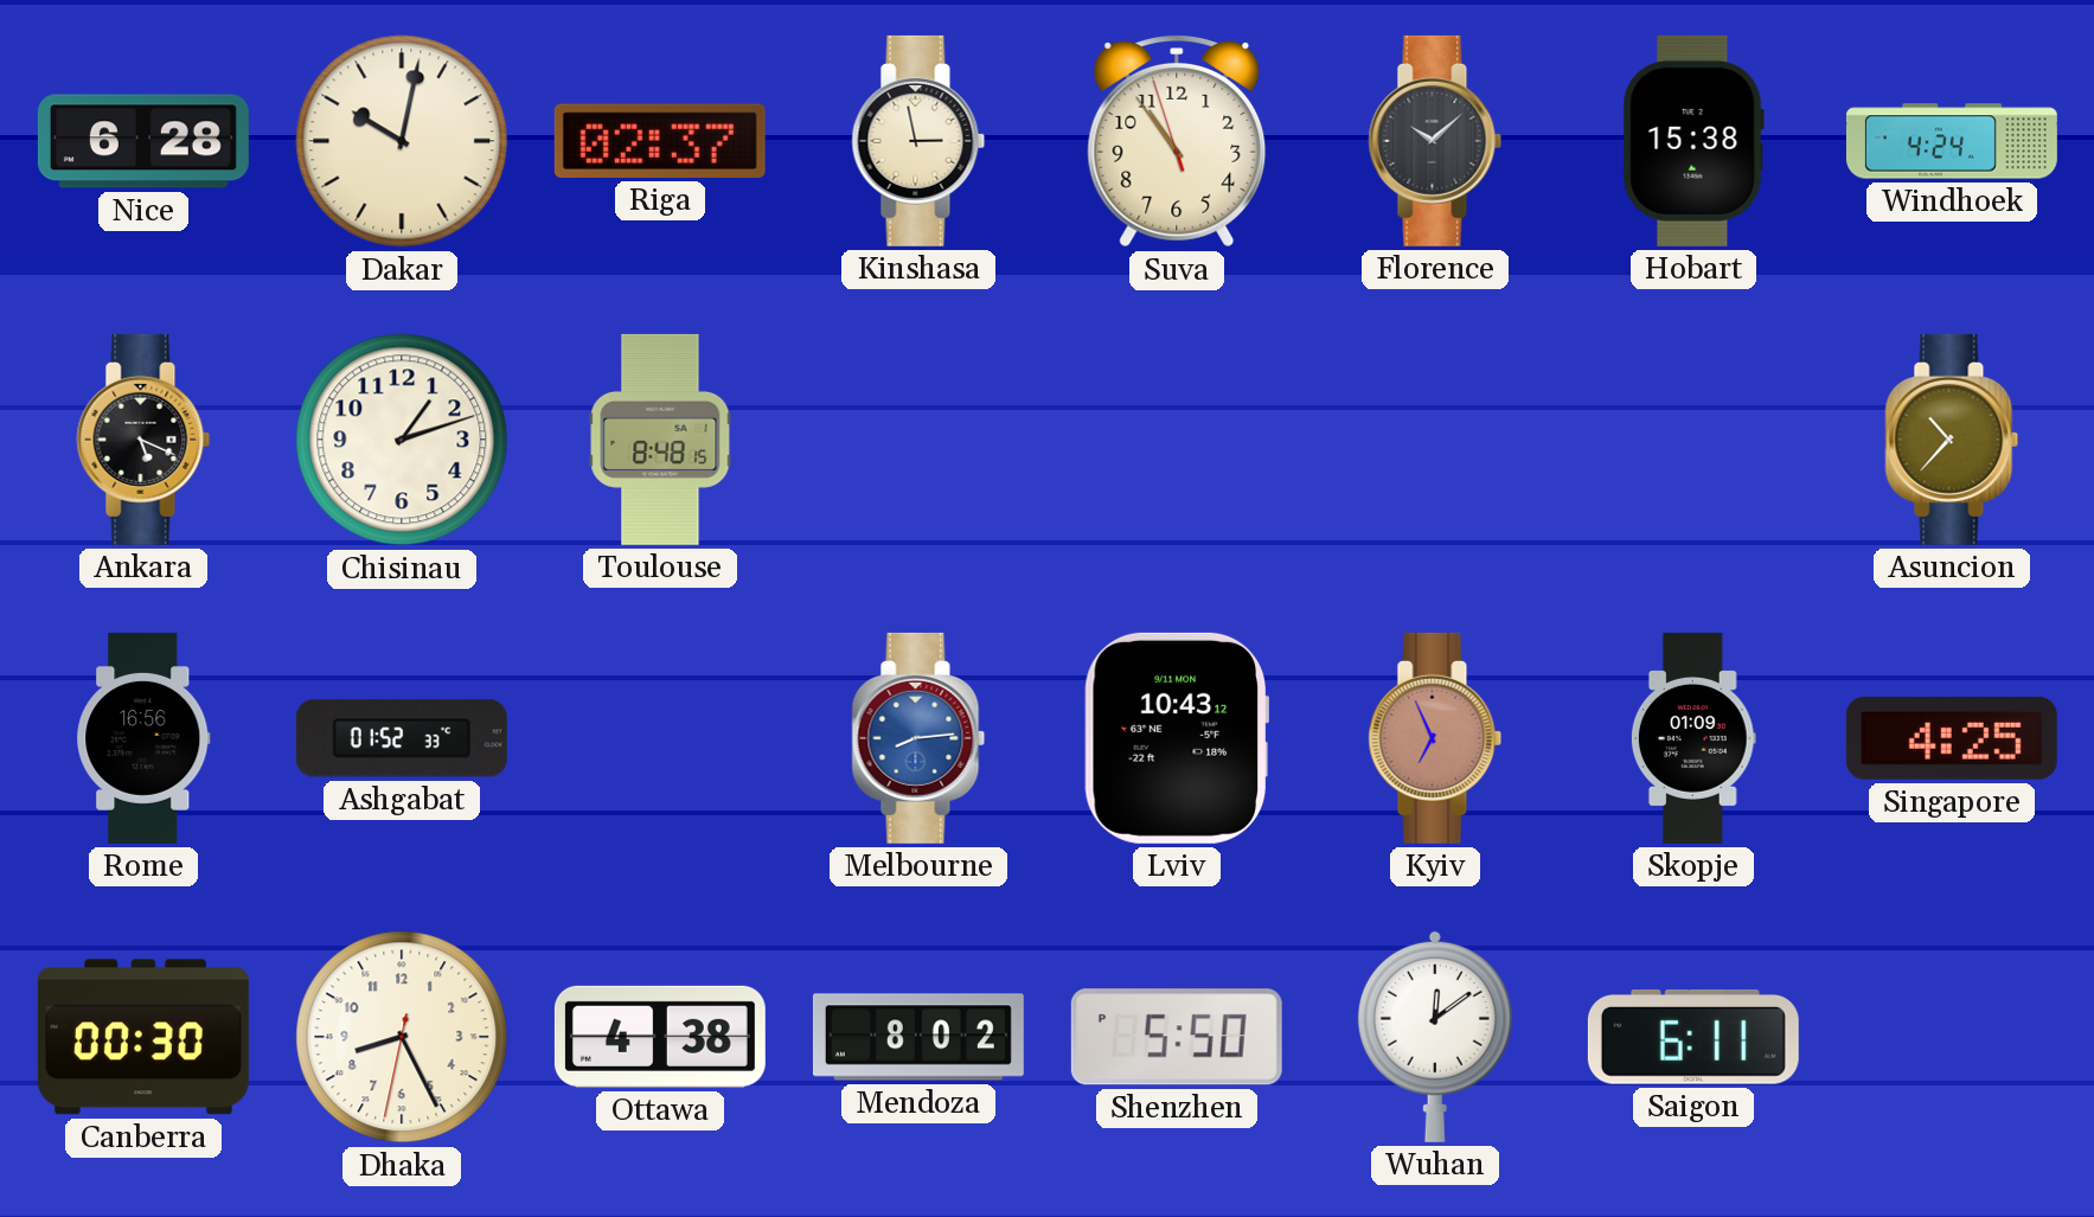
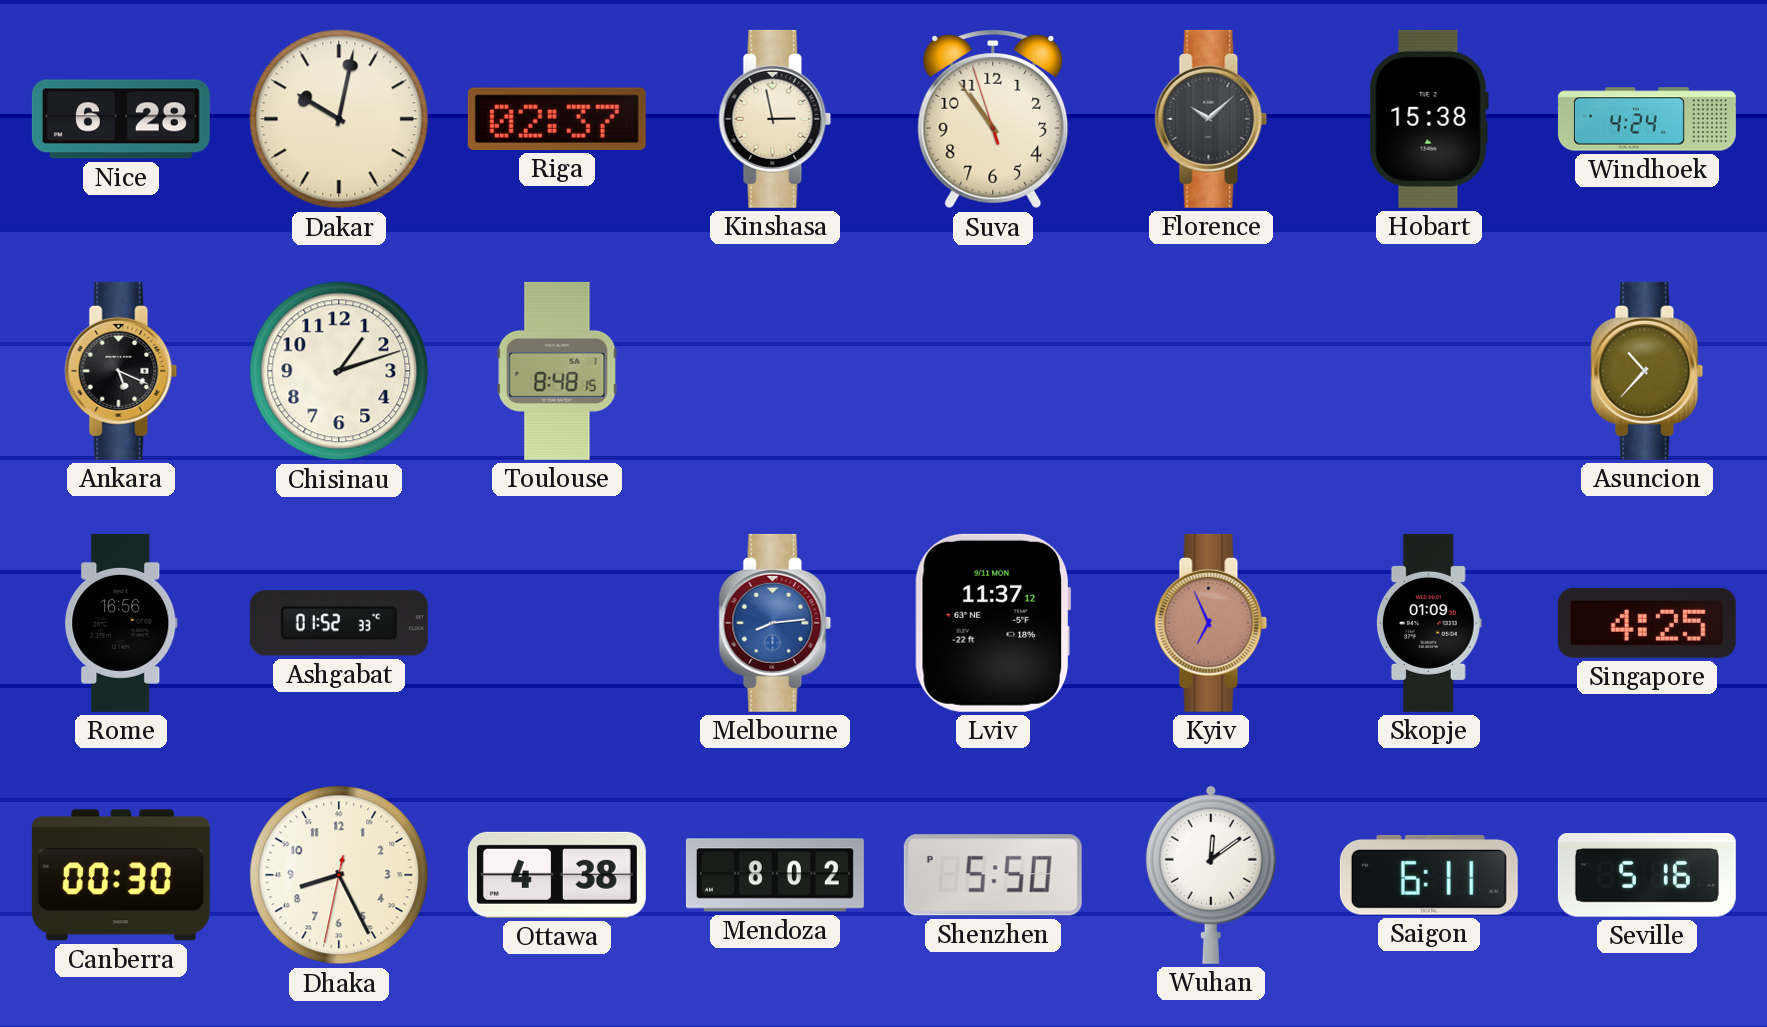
Lviv: 10:43 -> 11:37
Seville: none -> 5:16
